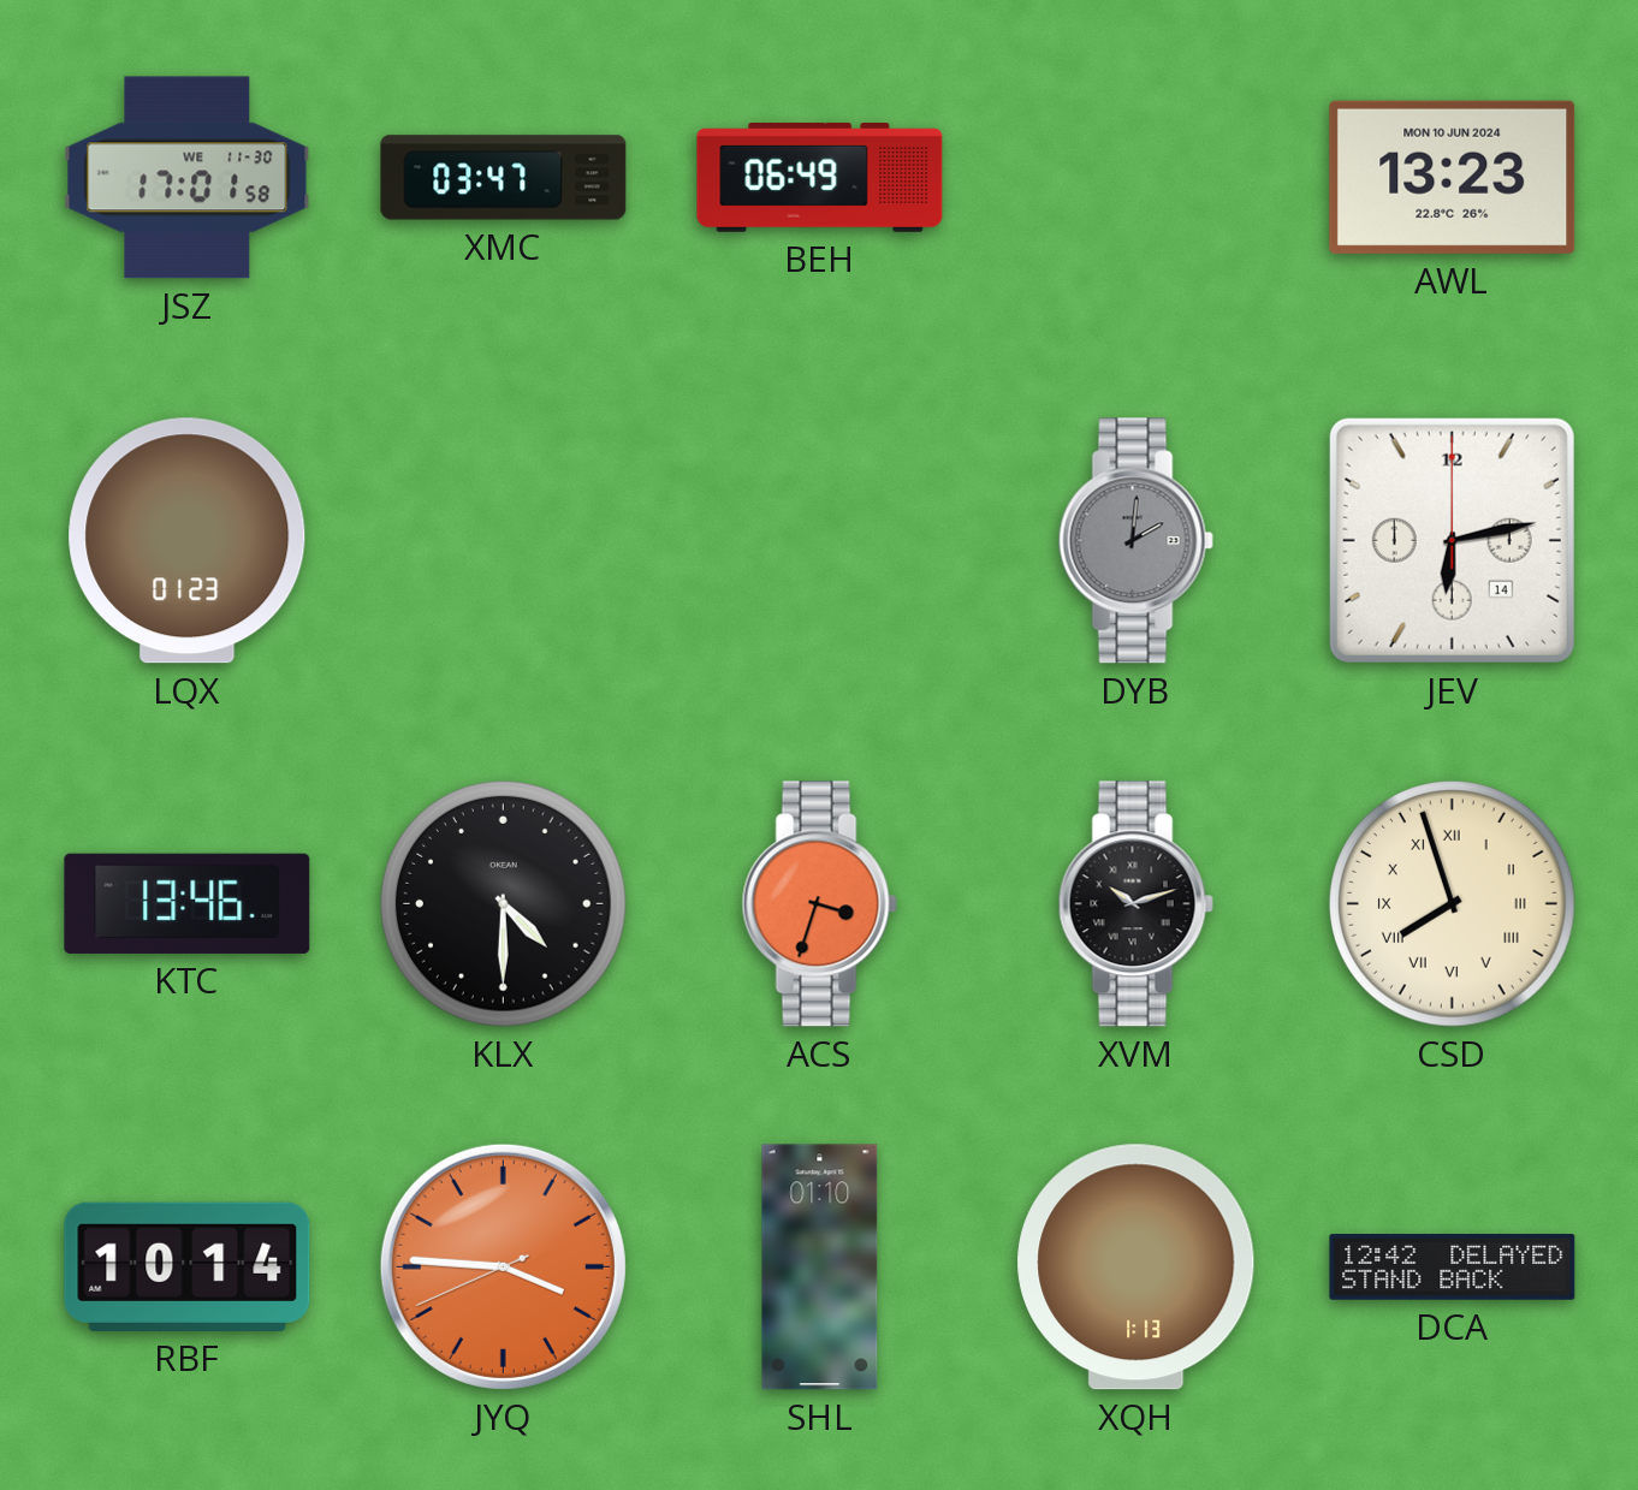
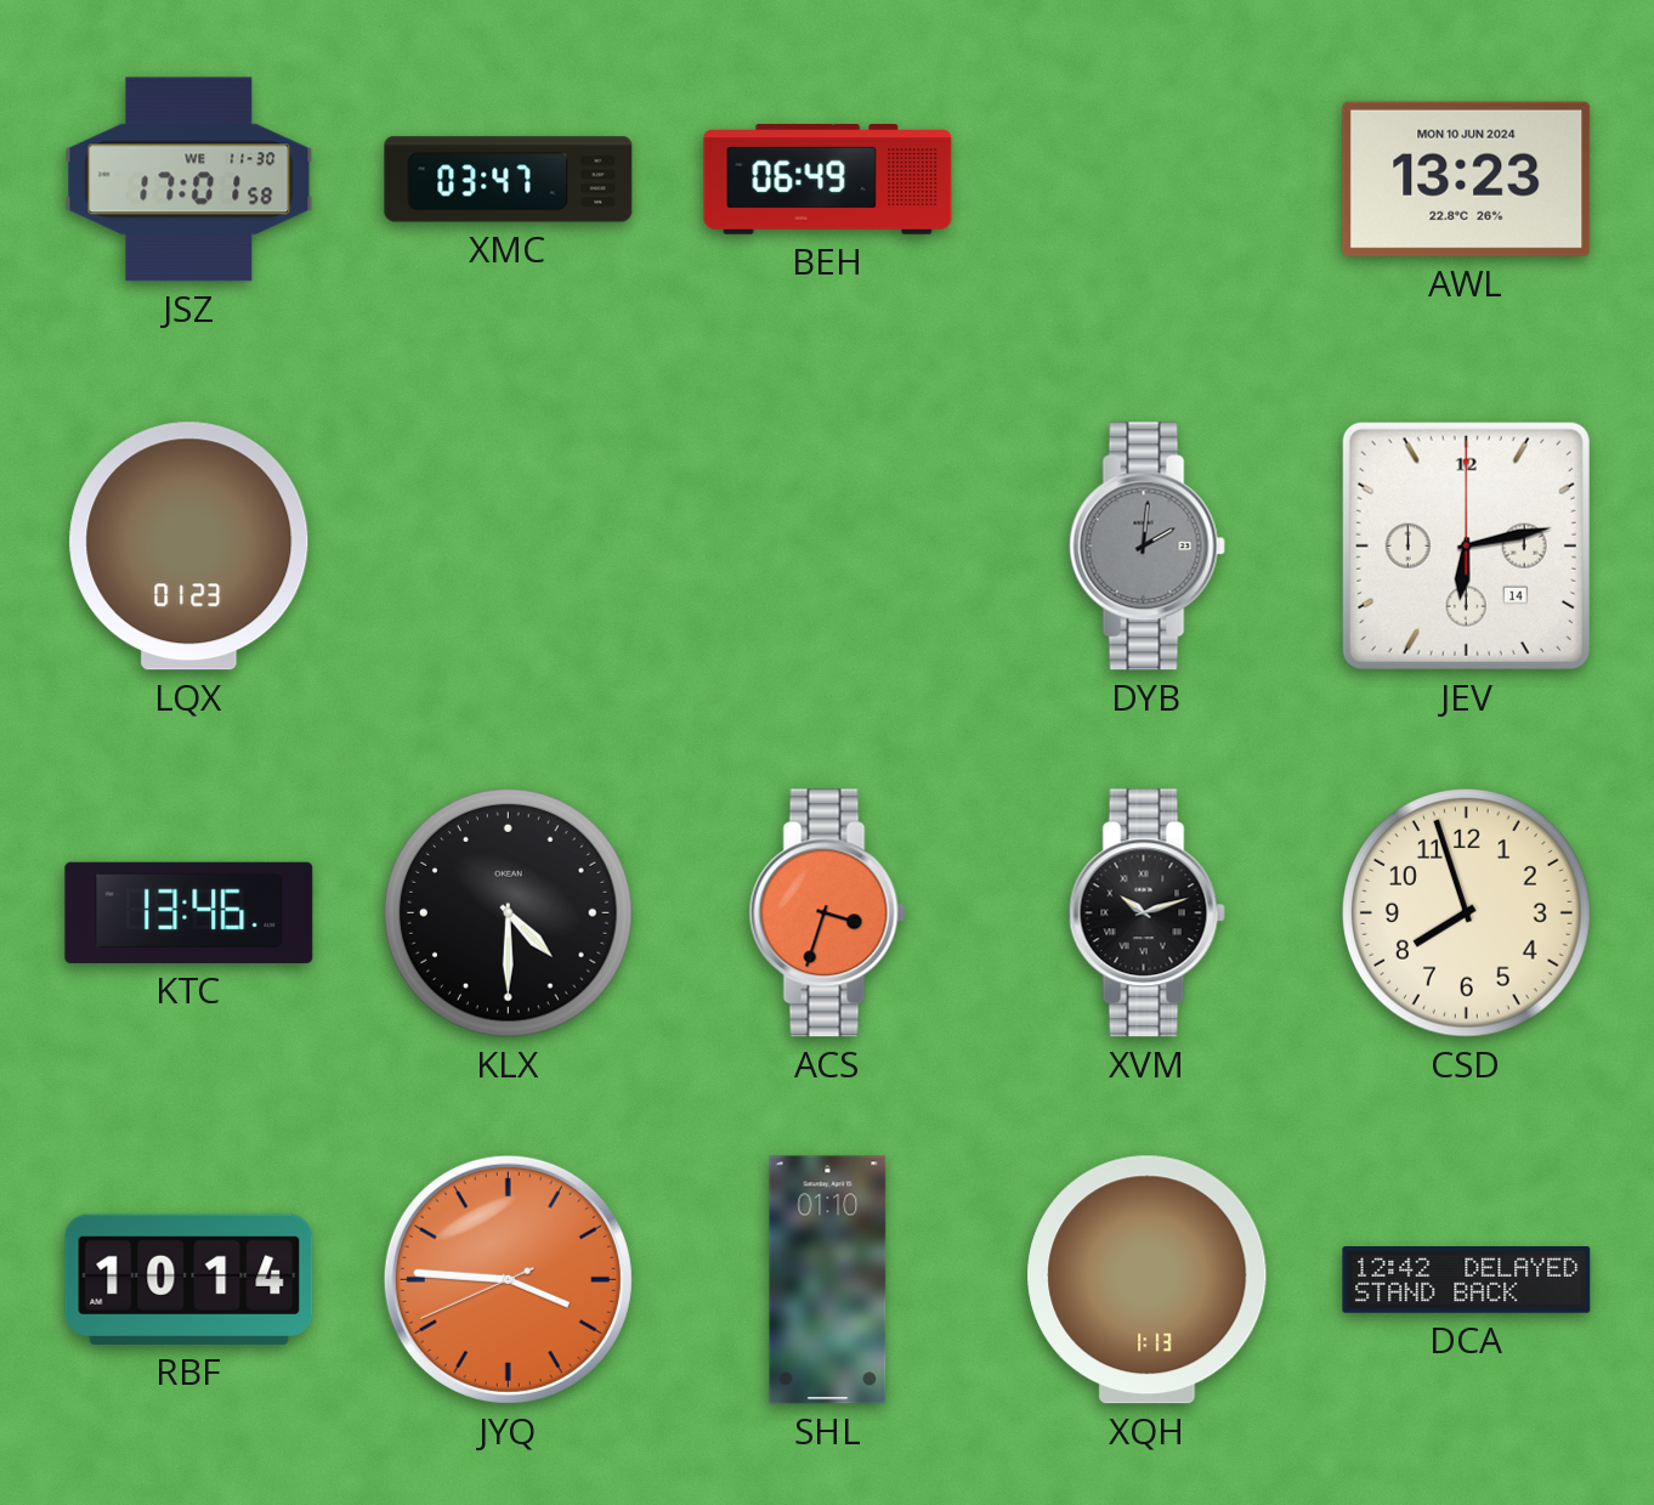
CSD numerals: Roman -> Arabic
